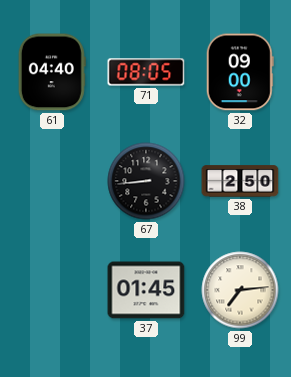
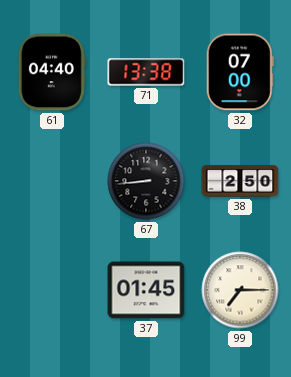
71: 08:05 -> 13:38
32: 09:00 -> 07:00
99: 7:14 -> 7:15
